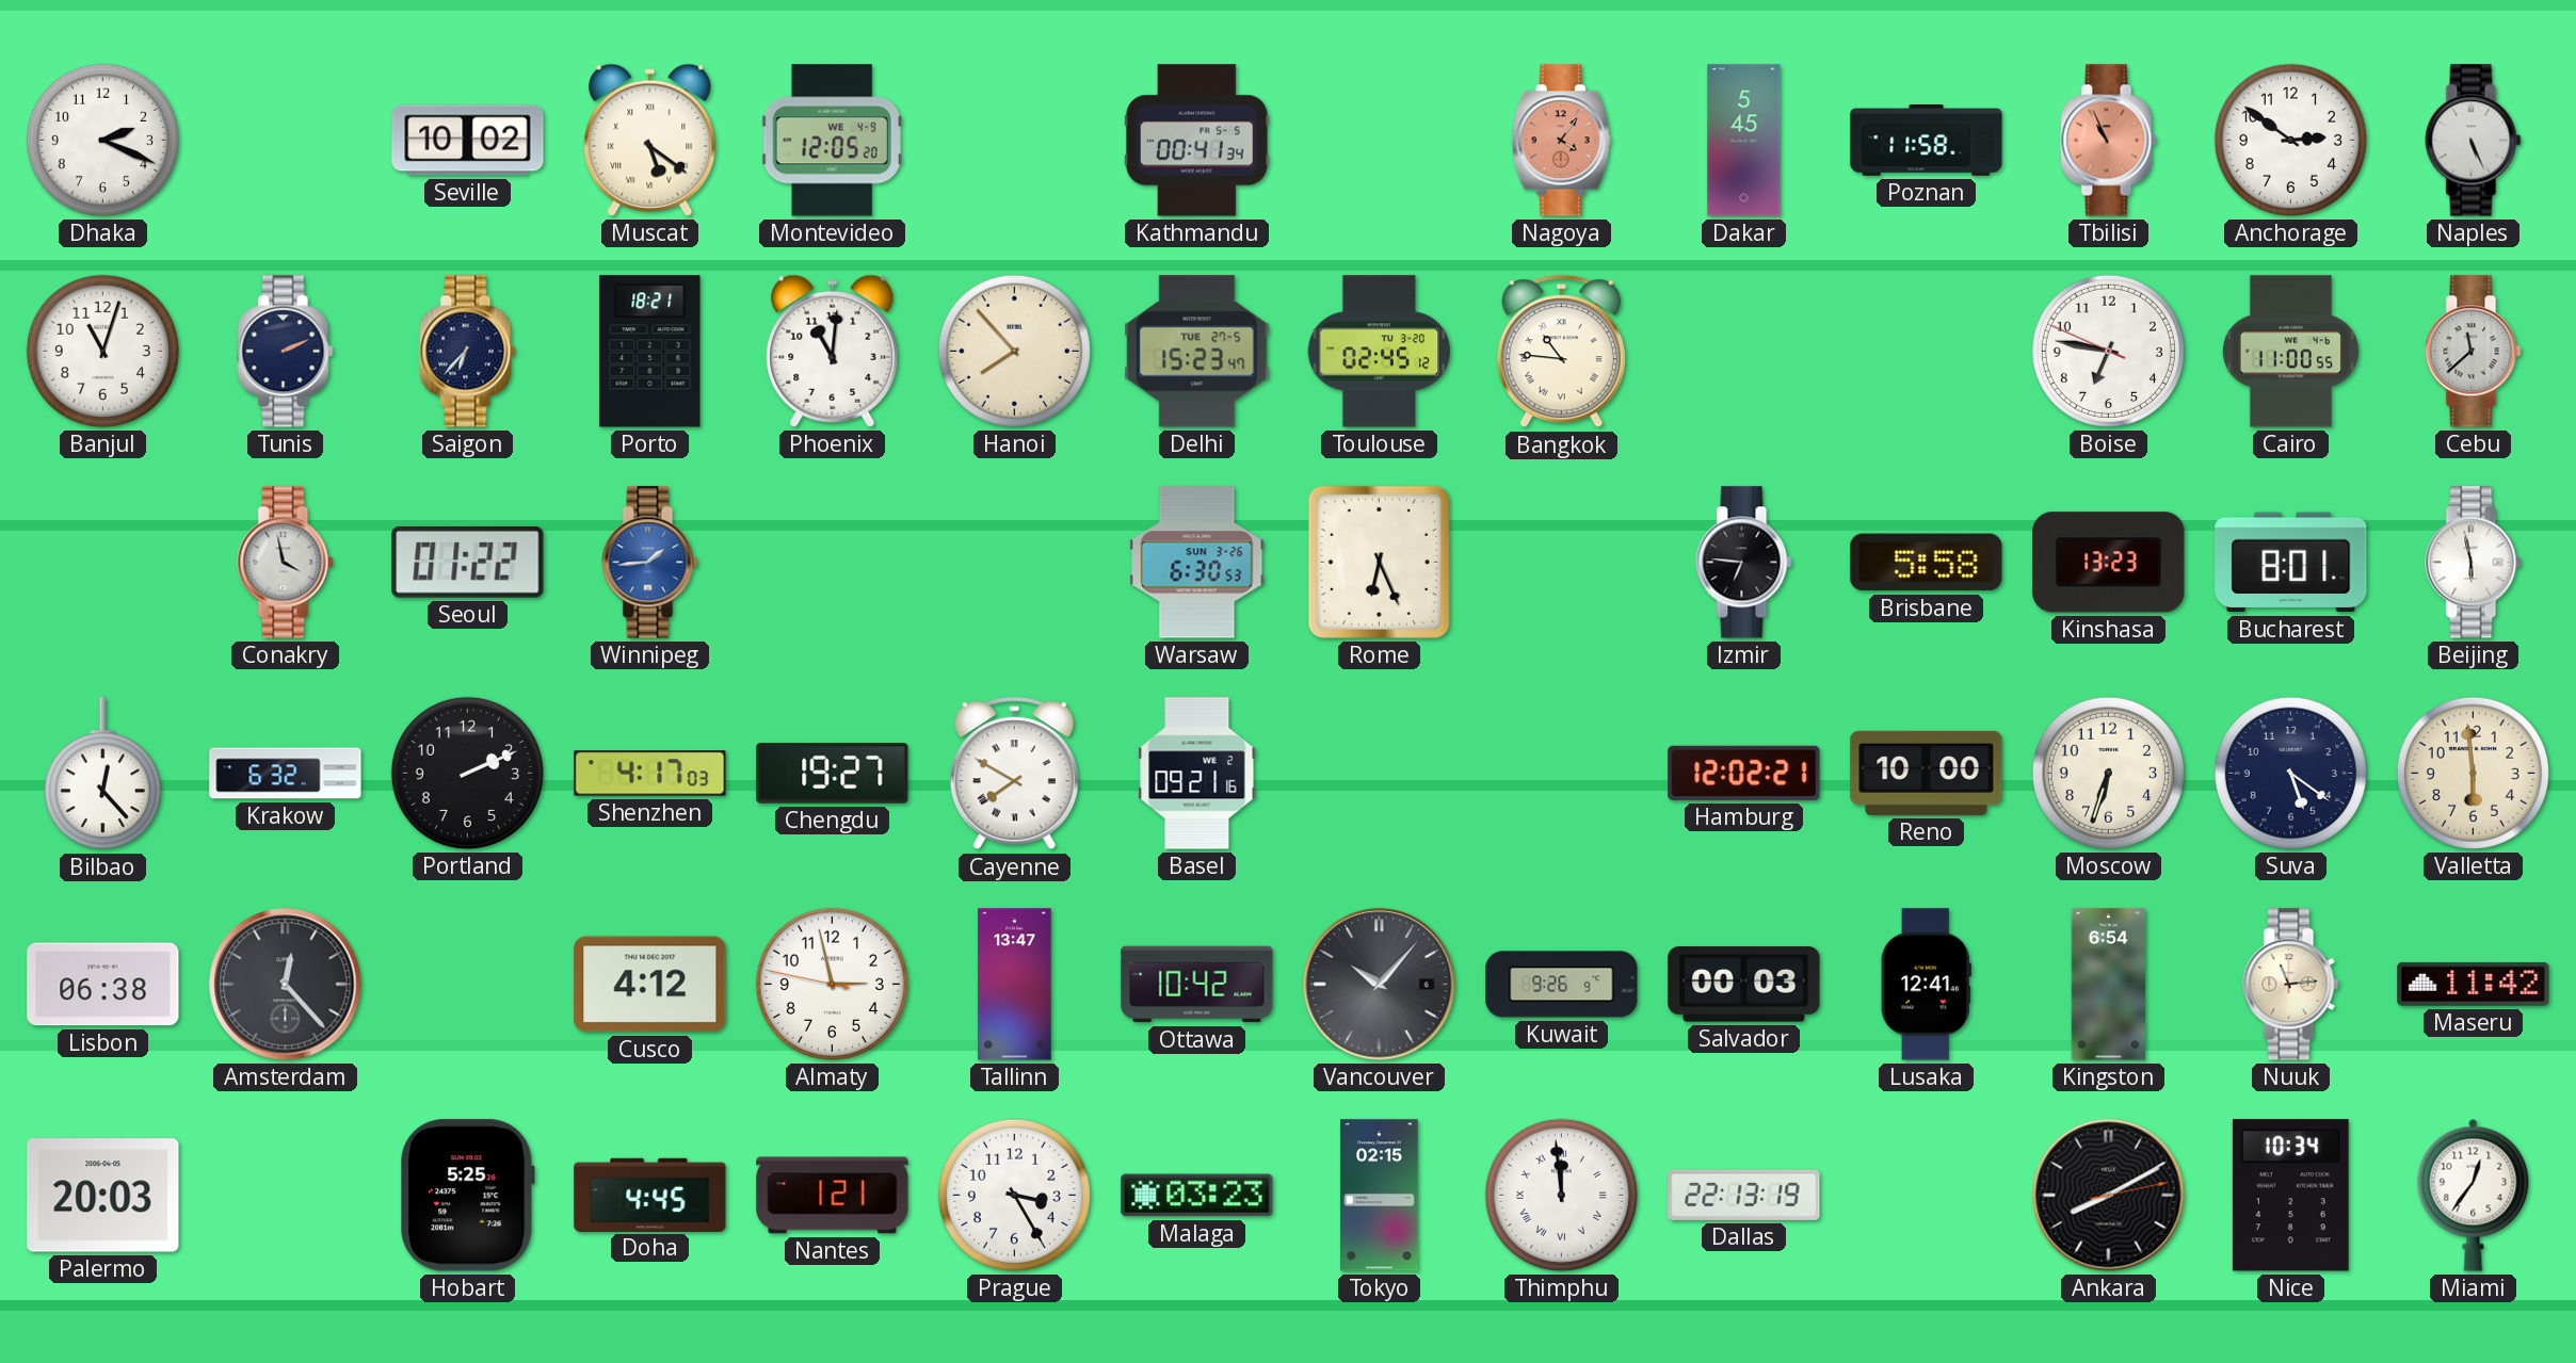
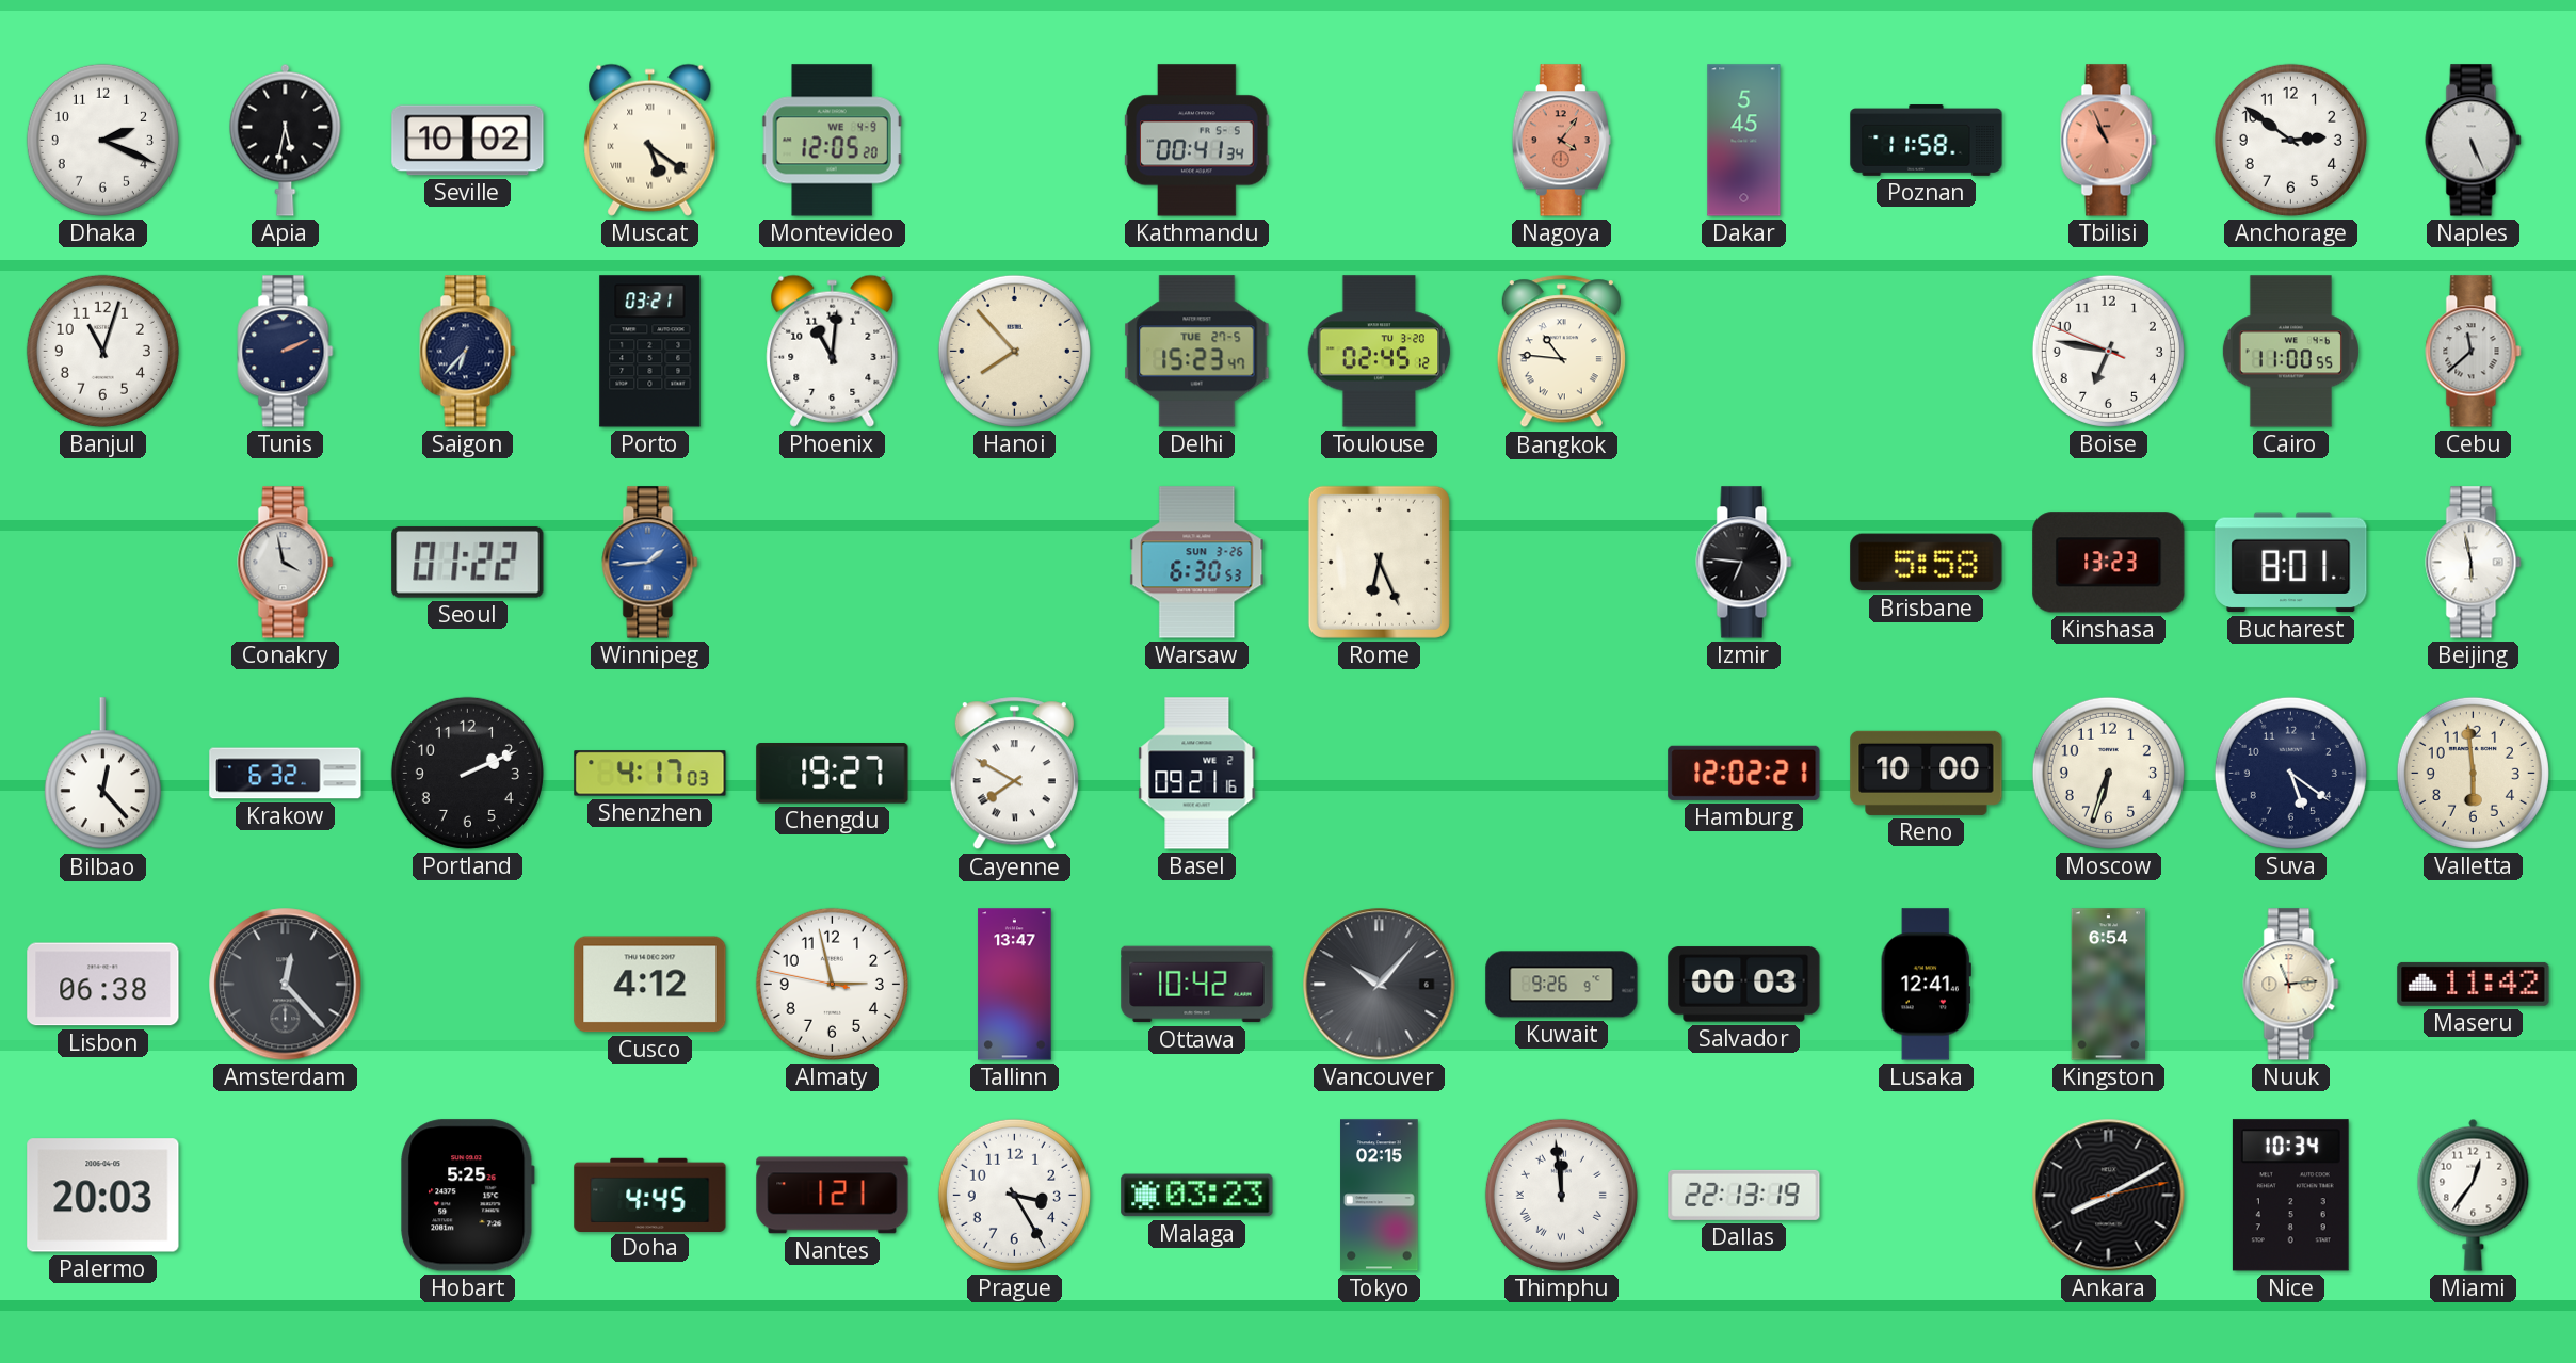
Apia: none -> 5:32
Porto: 18:21 -> 03:21
